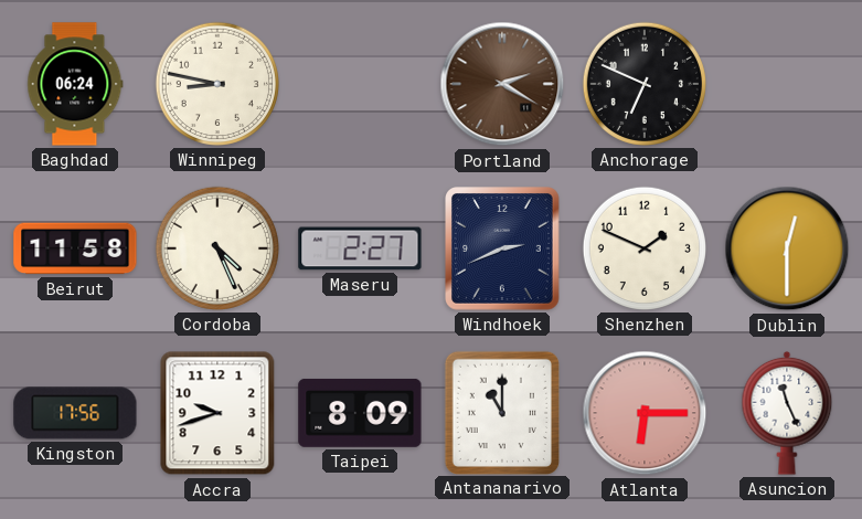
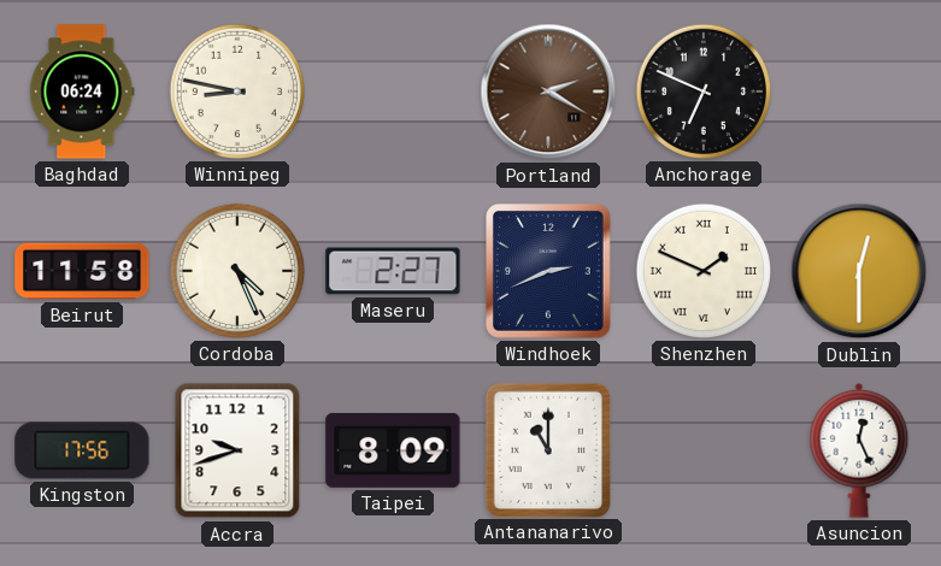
Shenzhen numerals: Arabic -> Roman
Atlanta: 6:15 -> none
Asuncion: 11:26 -> 12:26
